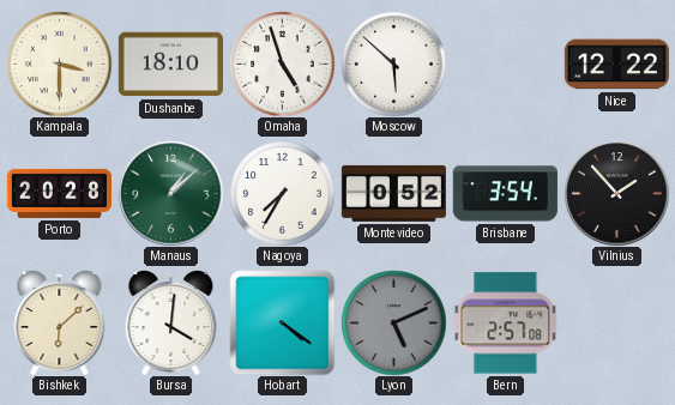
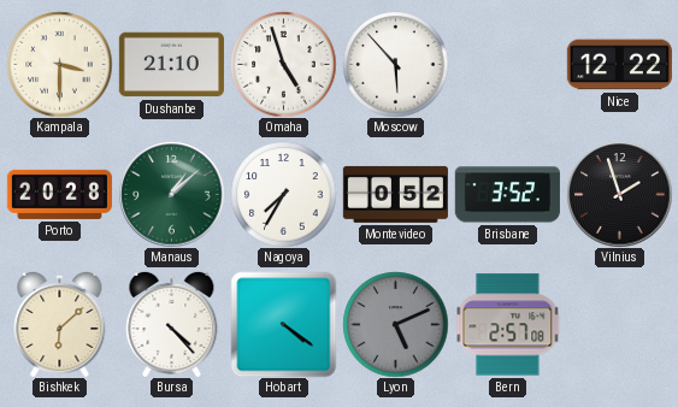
Dushanbe: 18:10 -> 21:10
Moscow: 5:52 -> 5:53
Brisbane: 3:54 -> 3:52
Vilnius: 1:53 -> 1:57
Bursa: 4:01 -> 4:23
